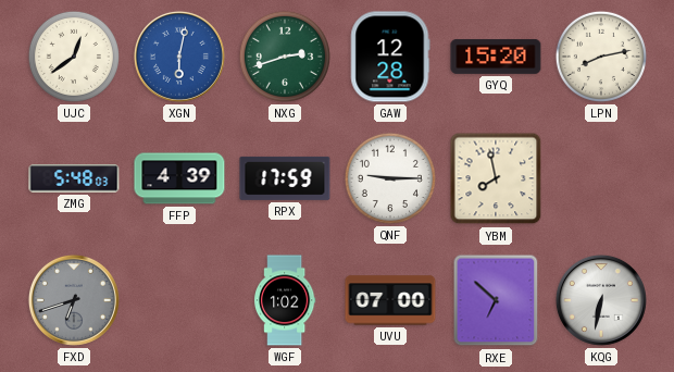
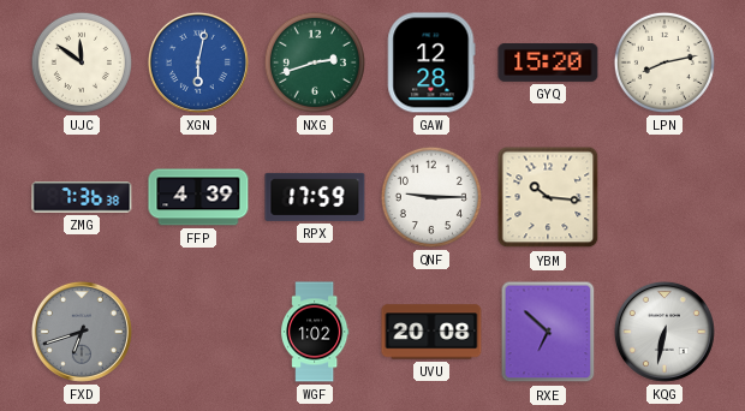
UJC: 12:39 -> 11:51
ZMG: 5:48 -> 7:36
YBM: 7:58 -> 10:16
UVU: 07:00 -> 20:08
